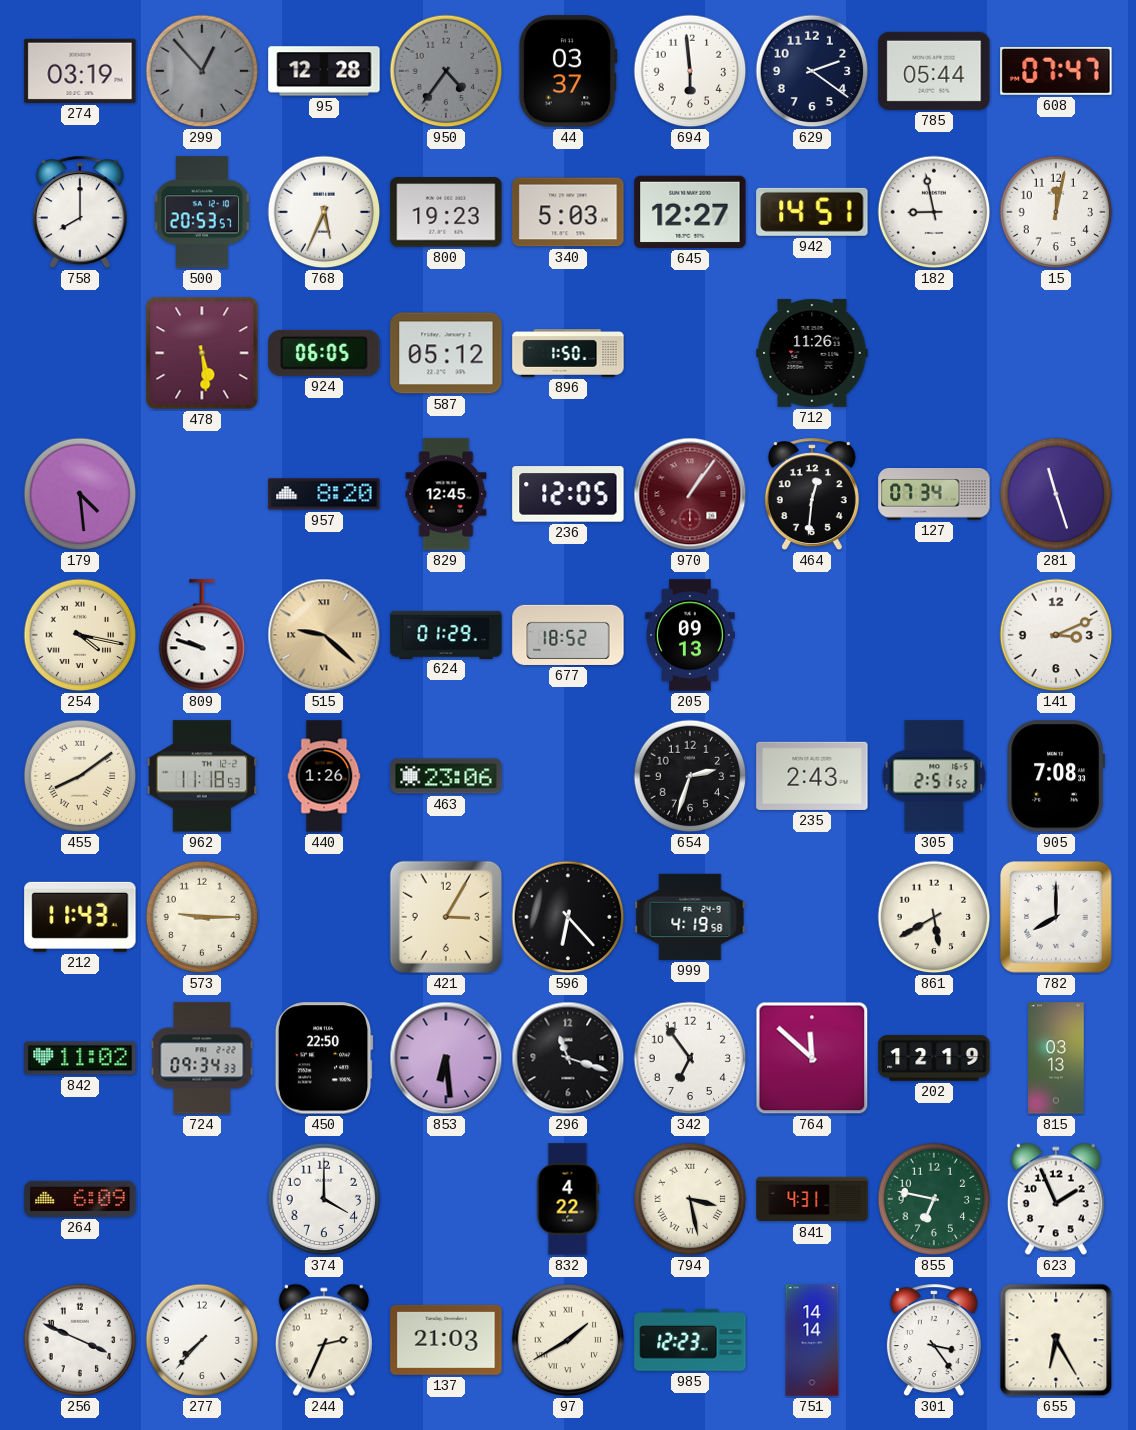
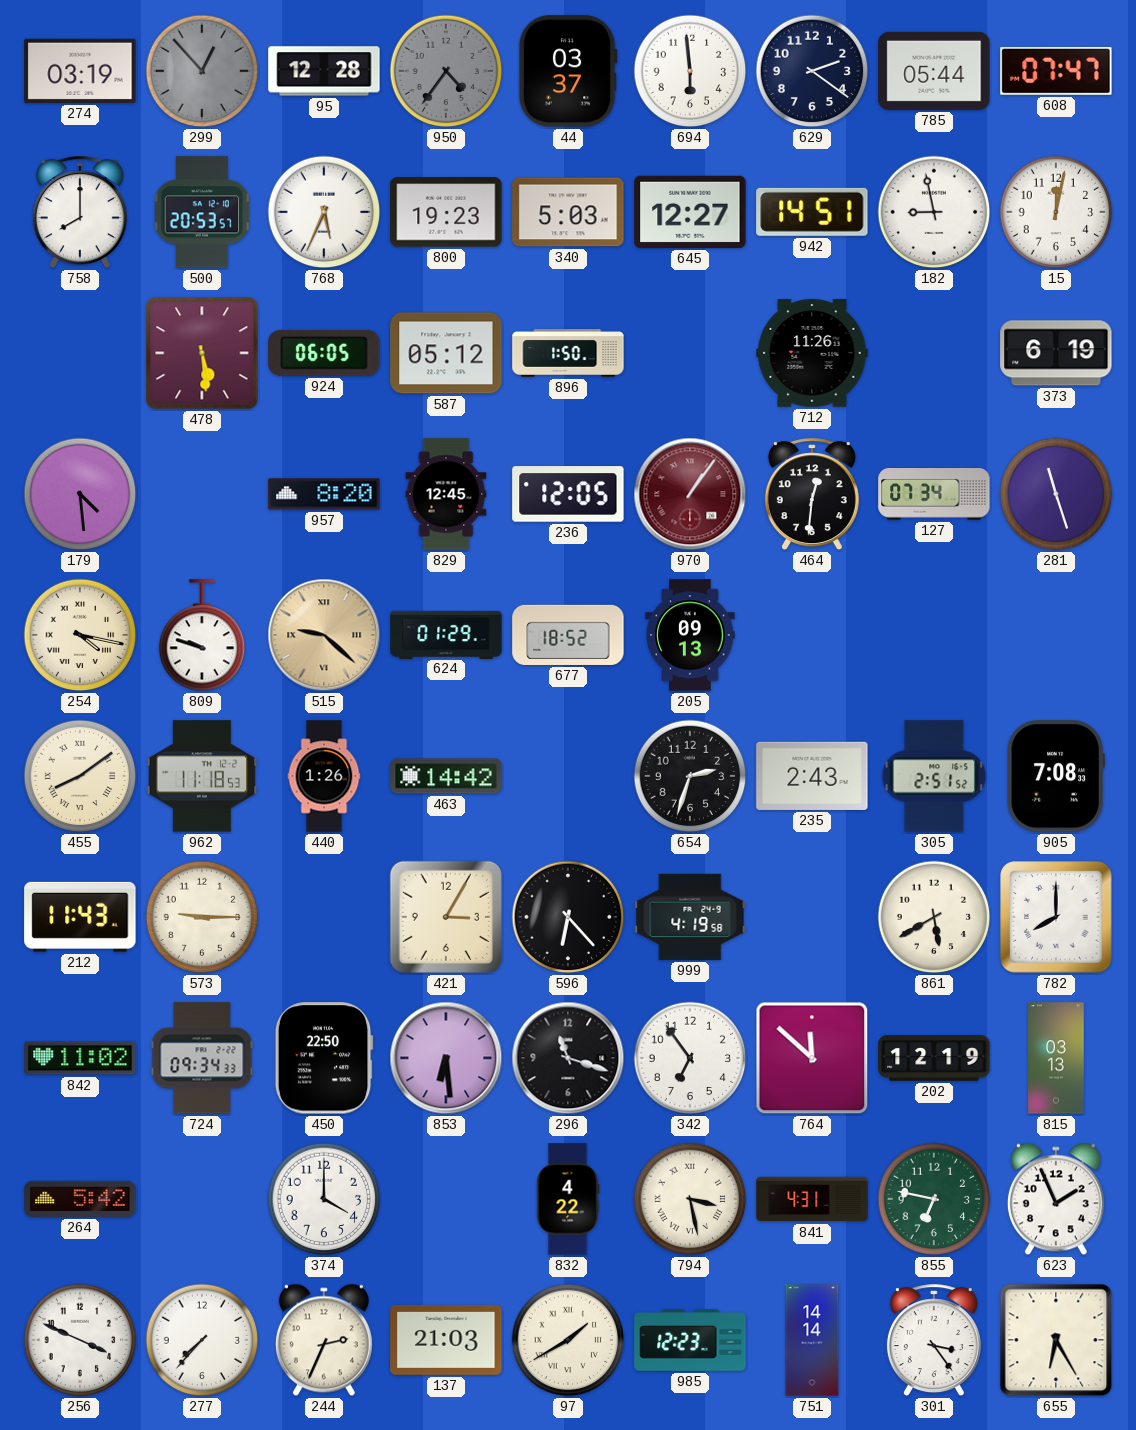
373: none -> 6:19
141: 3:11 -> none
463: 23:06 -> 14:42
264: 6:09 -> 5:42
